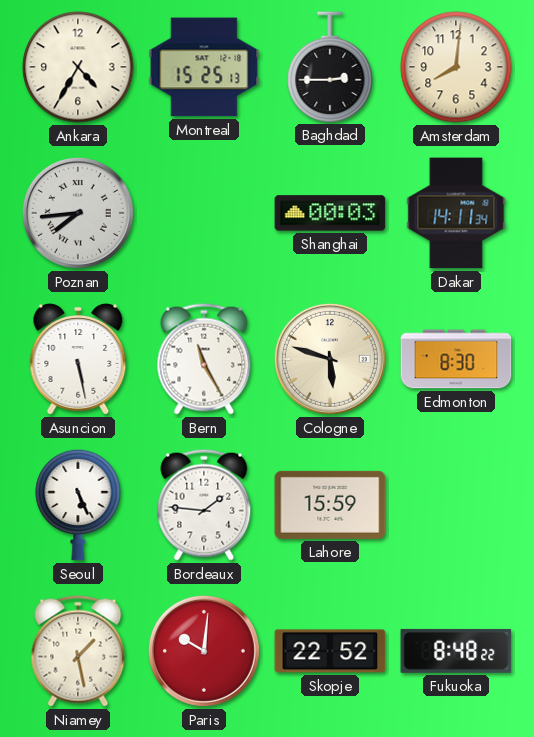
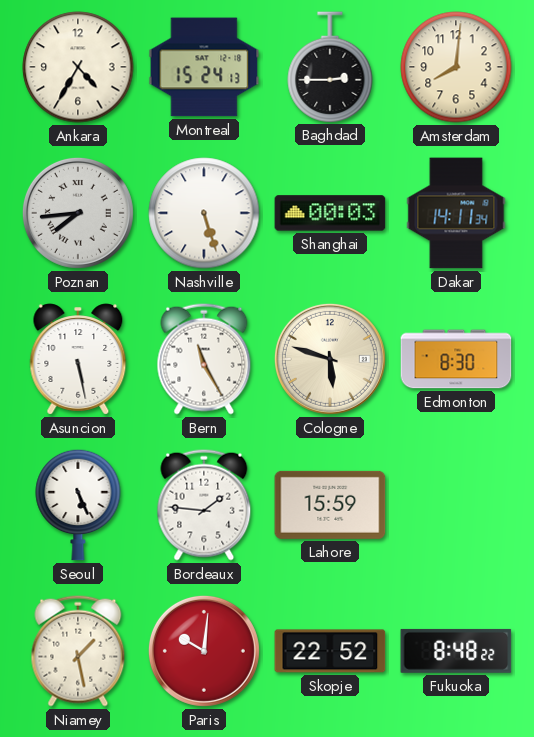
Montreal: 15:25 -> 15:24
Nashville: none -> 5:27
